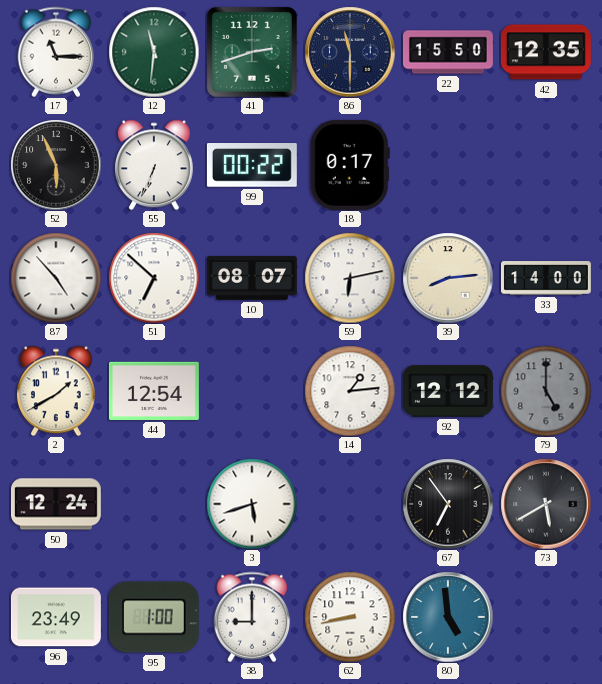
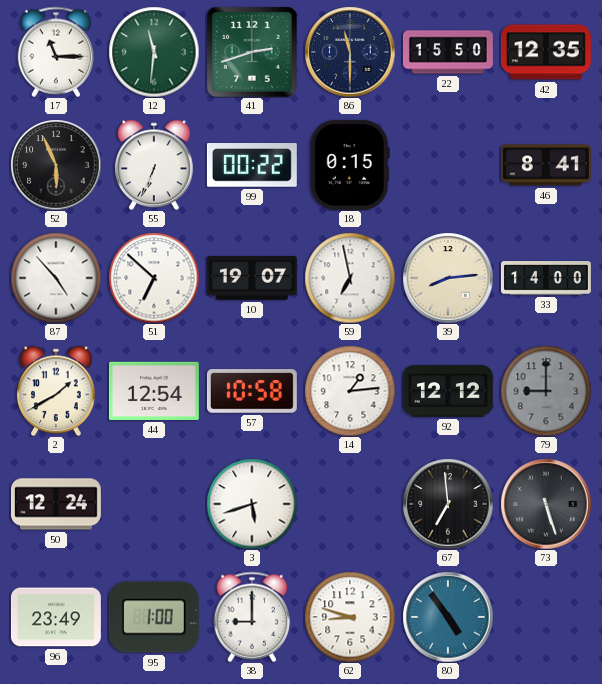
18: 0:17 -> 0:15
46: none -> 8:41
10: 08:07 -> 19:07
59: 6:13 -> 6:58
57: none -> 10:58
79: 5:00 -> 9:00
67: 6:54 -> 6:59
73: 5:40 -> 5:27
62: 8:43 -> 8:48
80: 4:59 -> 4:54
